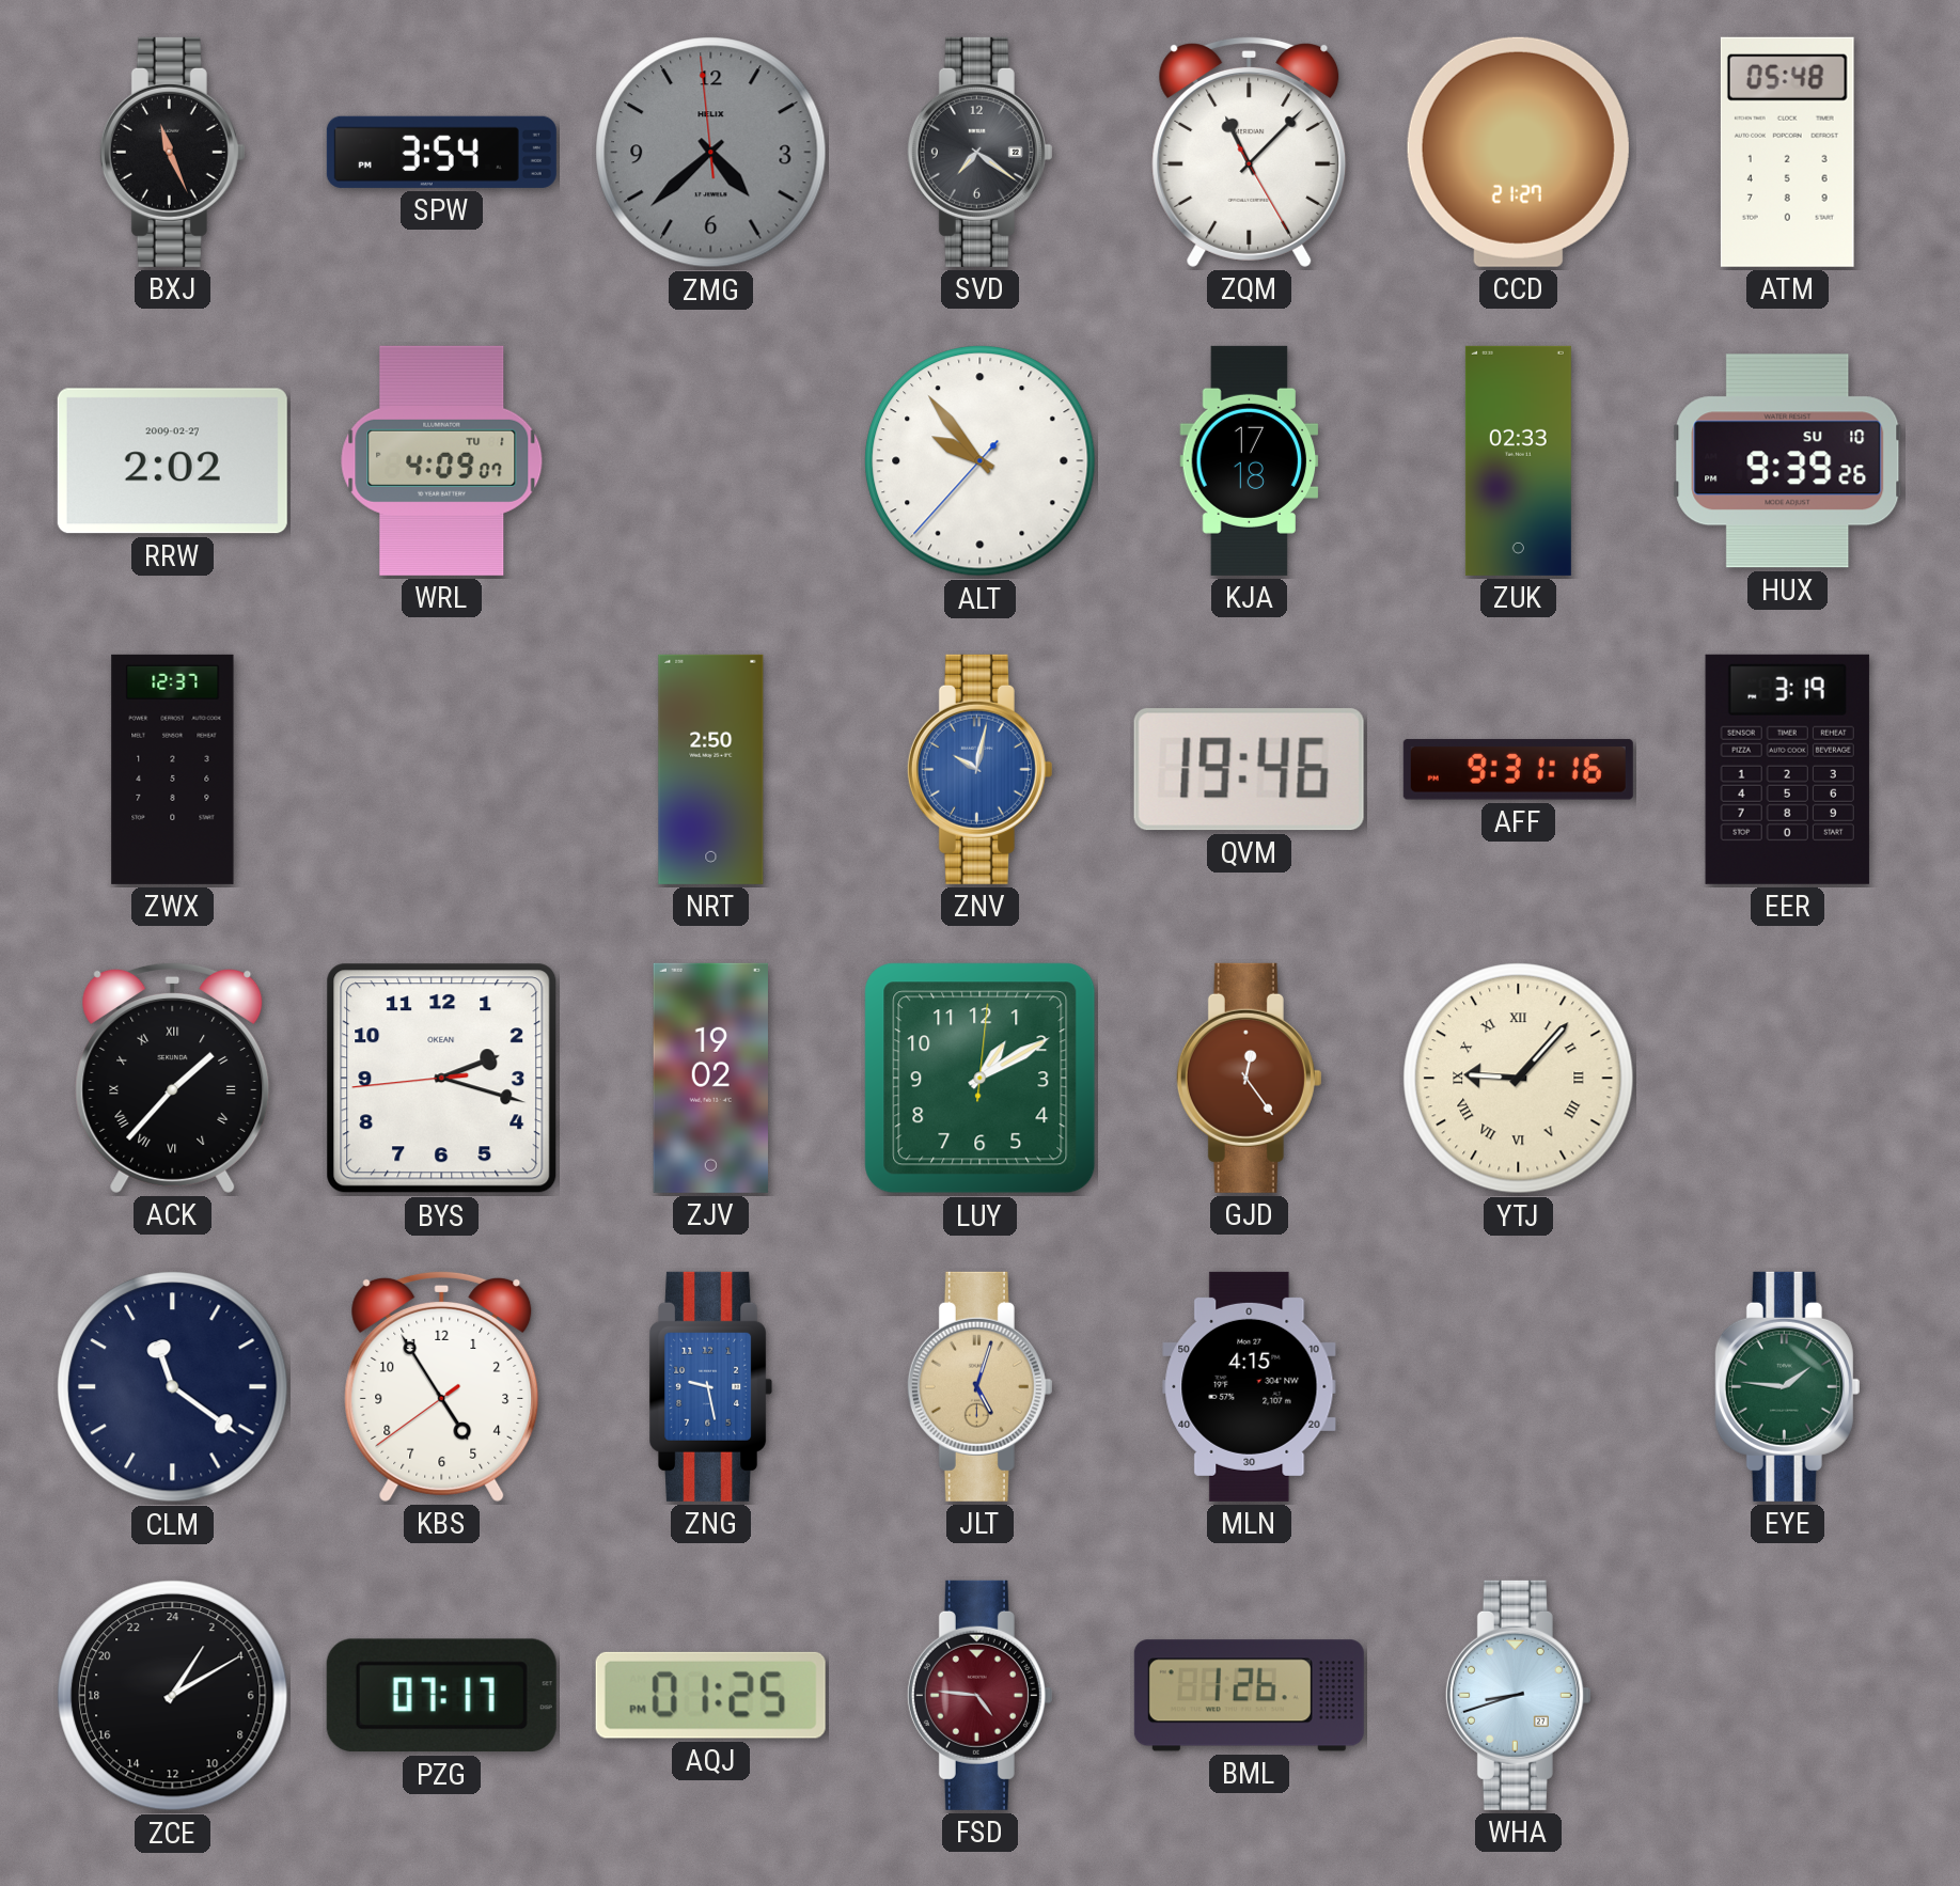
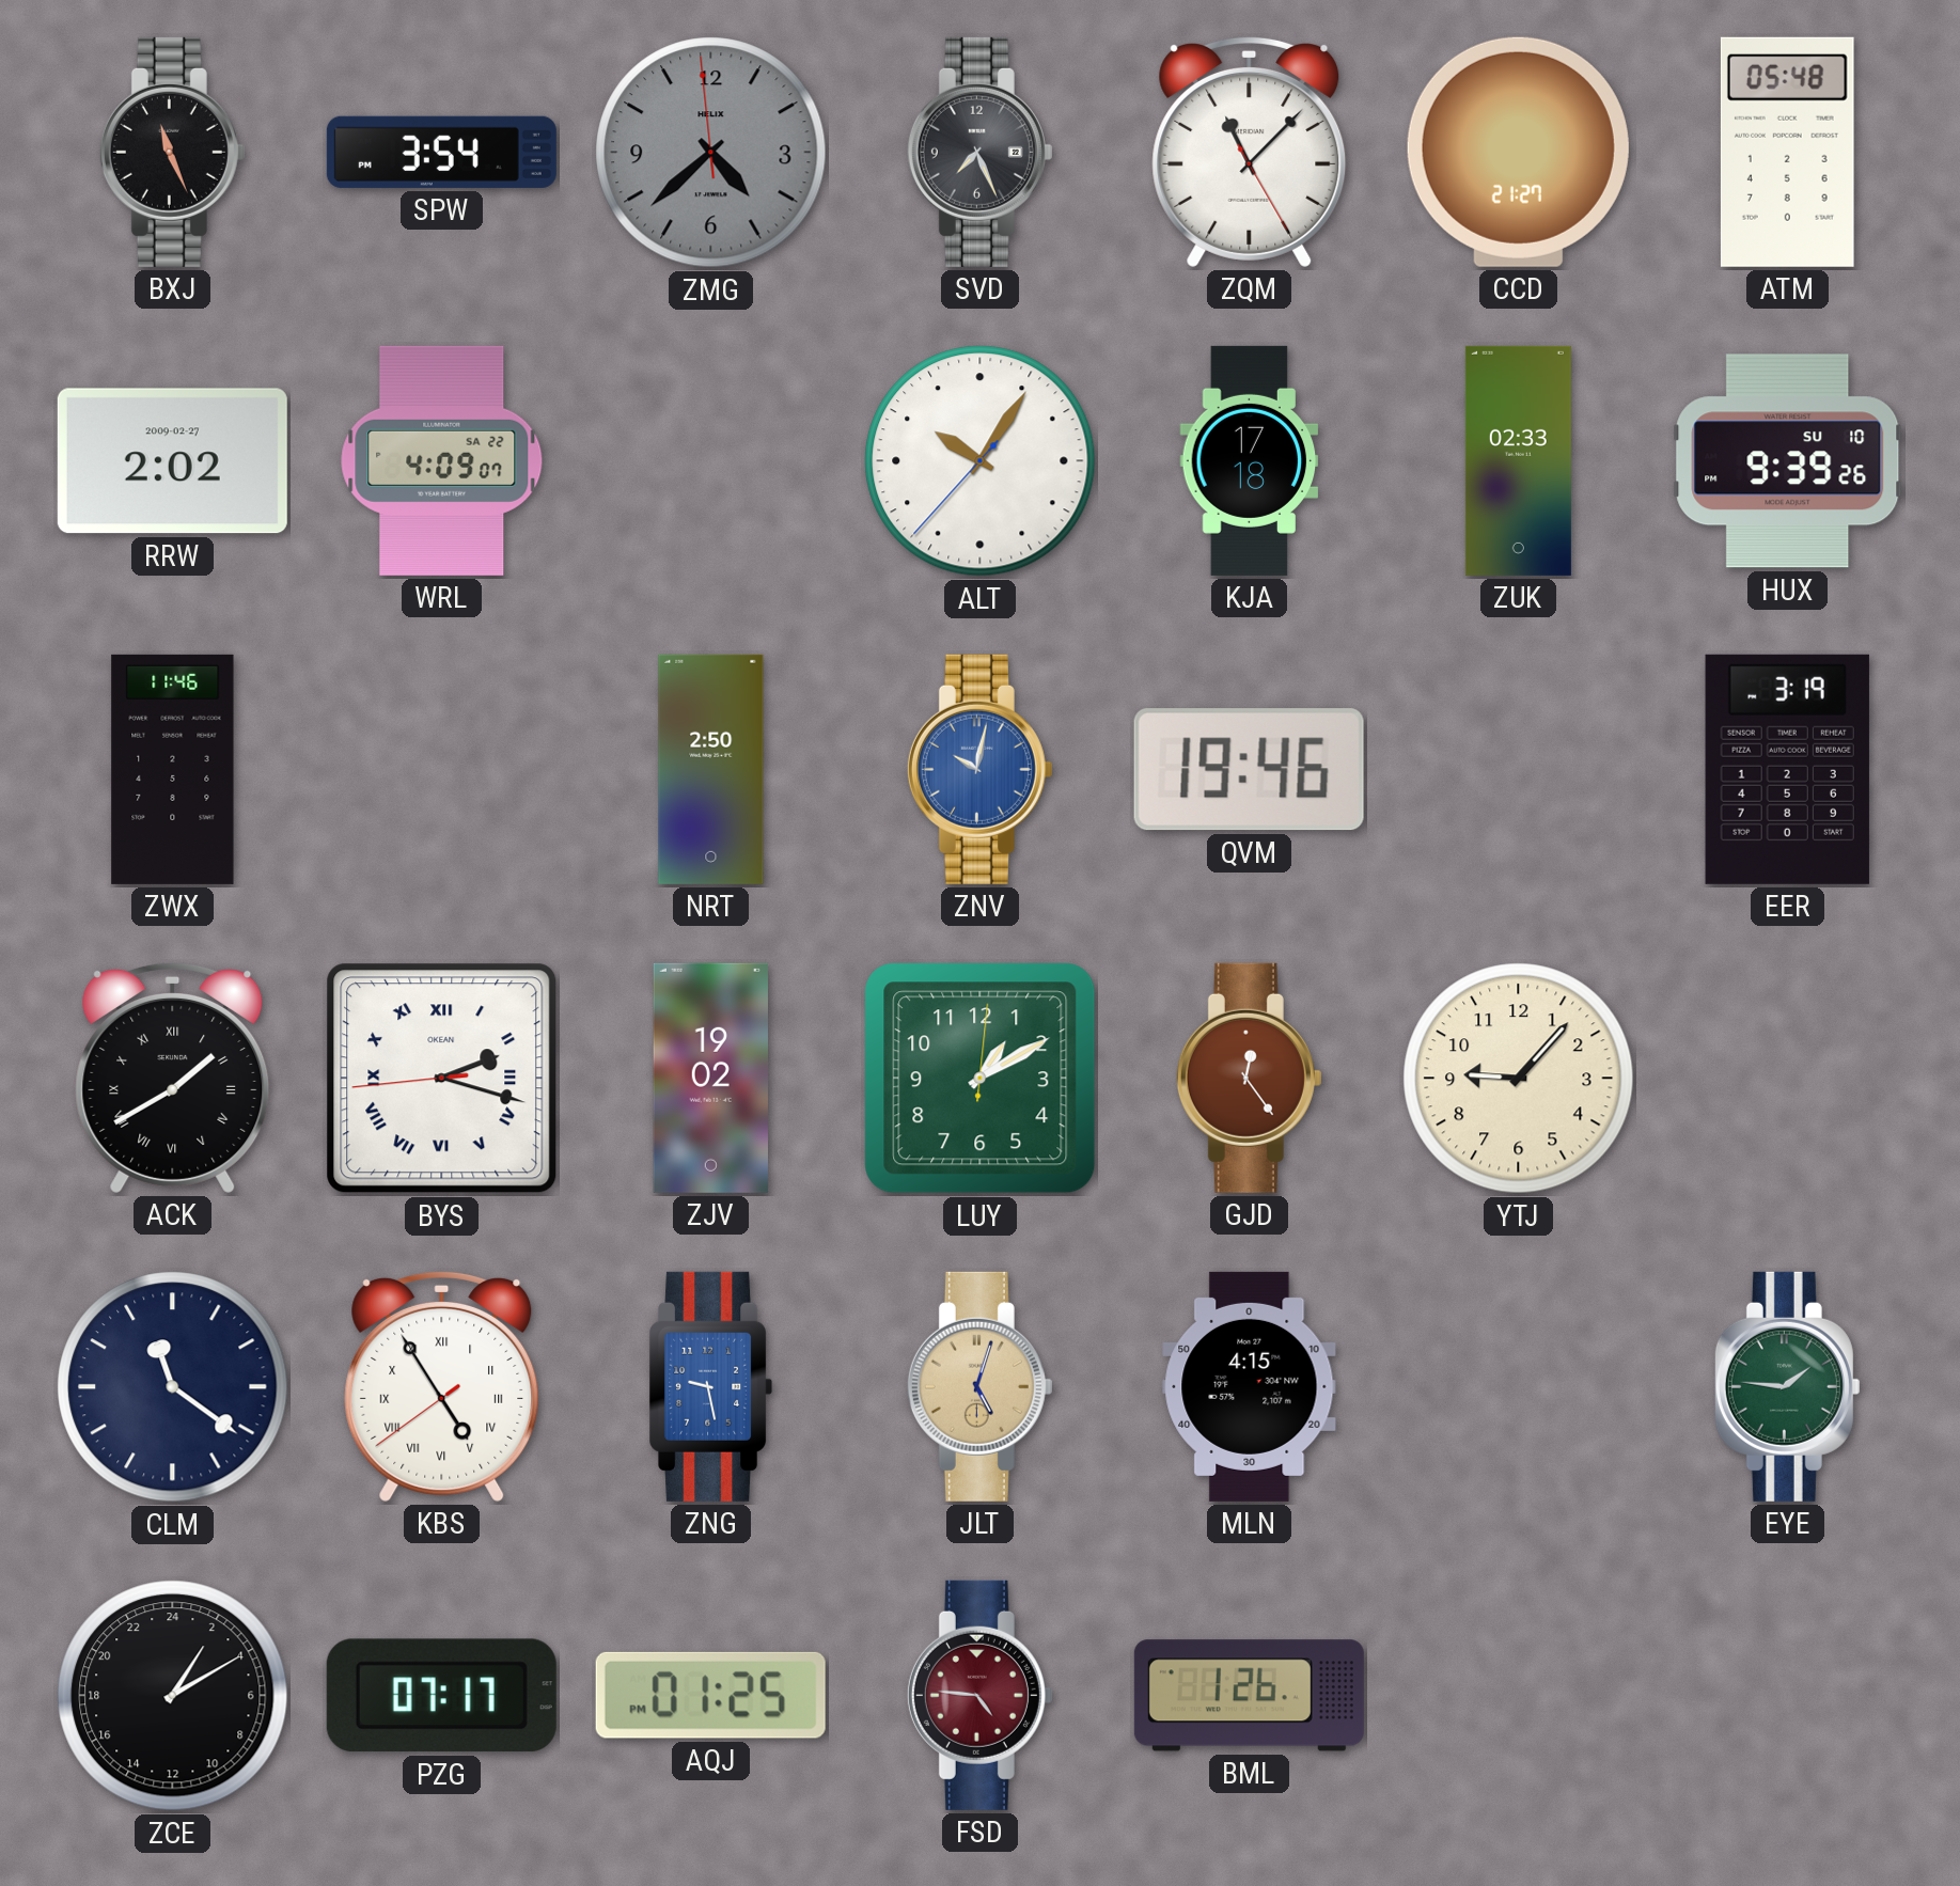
SVD: 7:21 -> 7:26
WRL date: TU 1 -> SA 22
ALT: 9:53 -> 10:05
ZWX: 12:37 -> 11:46
AFF: 9:31 -> none
ACK: 1:37 -> 1:40
BYS numerals: Arabic -> Roman
YTJ numerals: Roman -> Arabic
KBS numerals: Arabic -> Roman
WHA: 8:42 -> none
